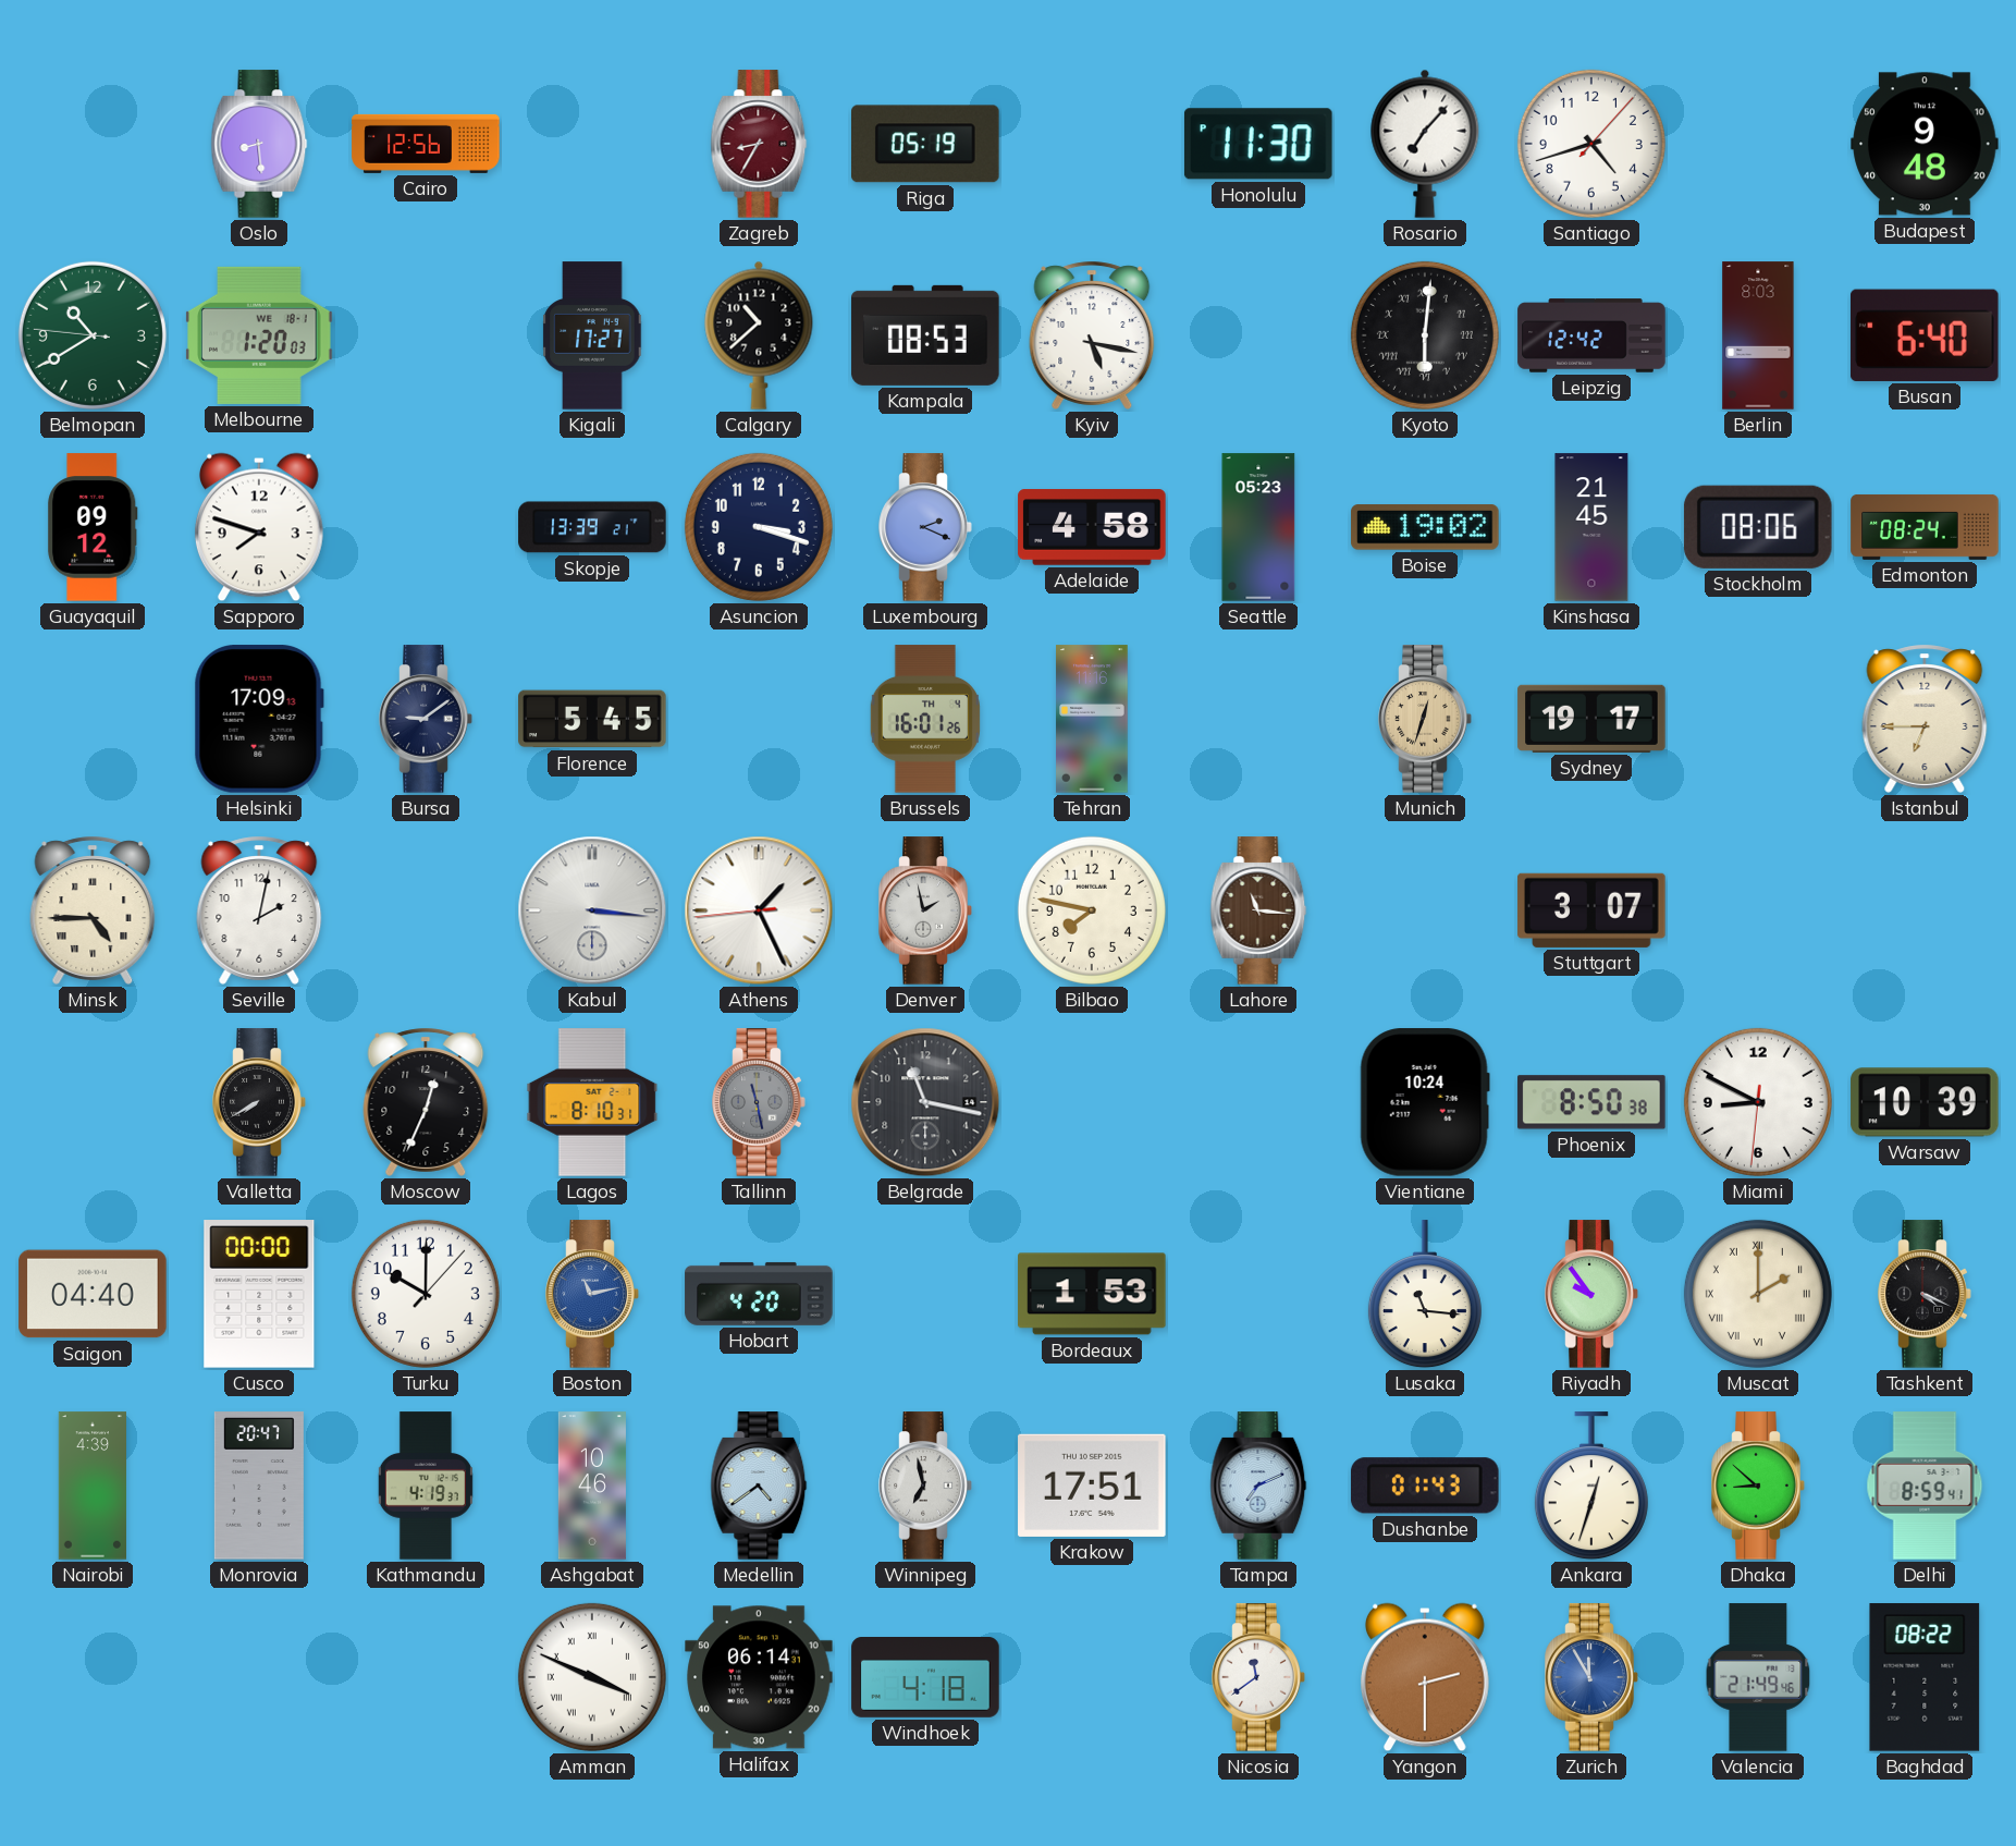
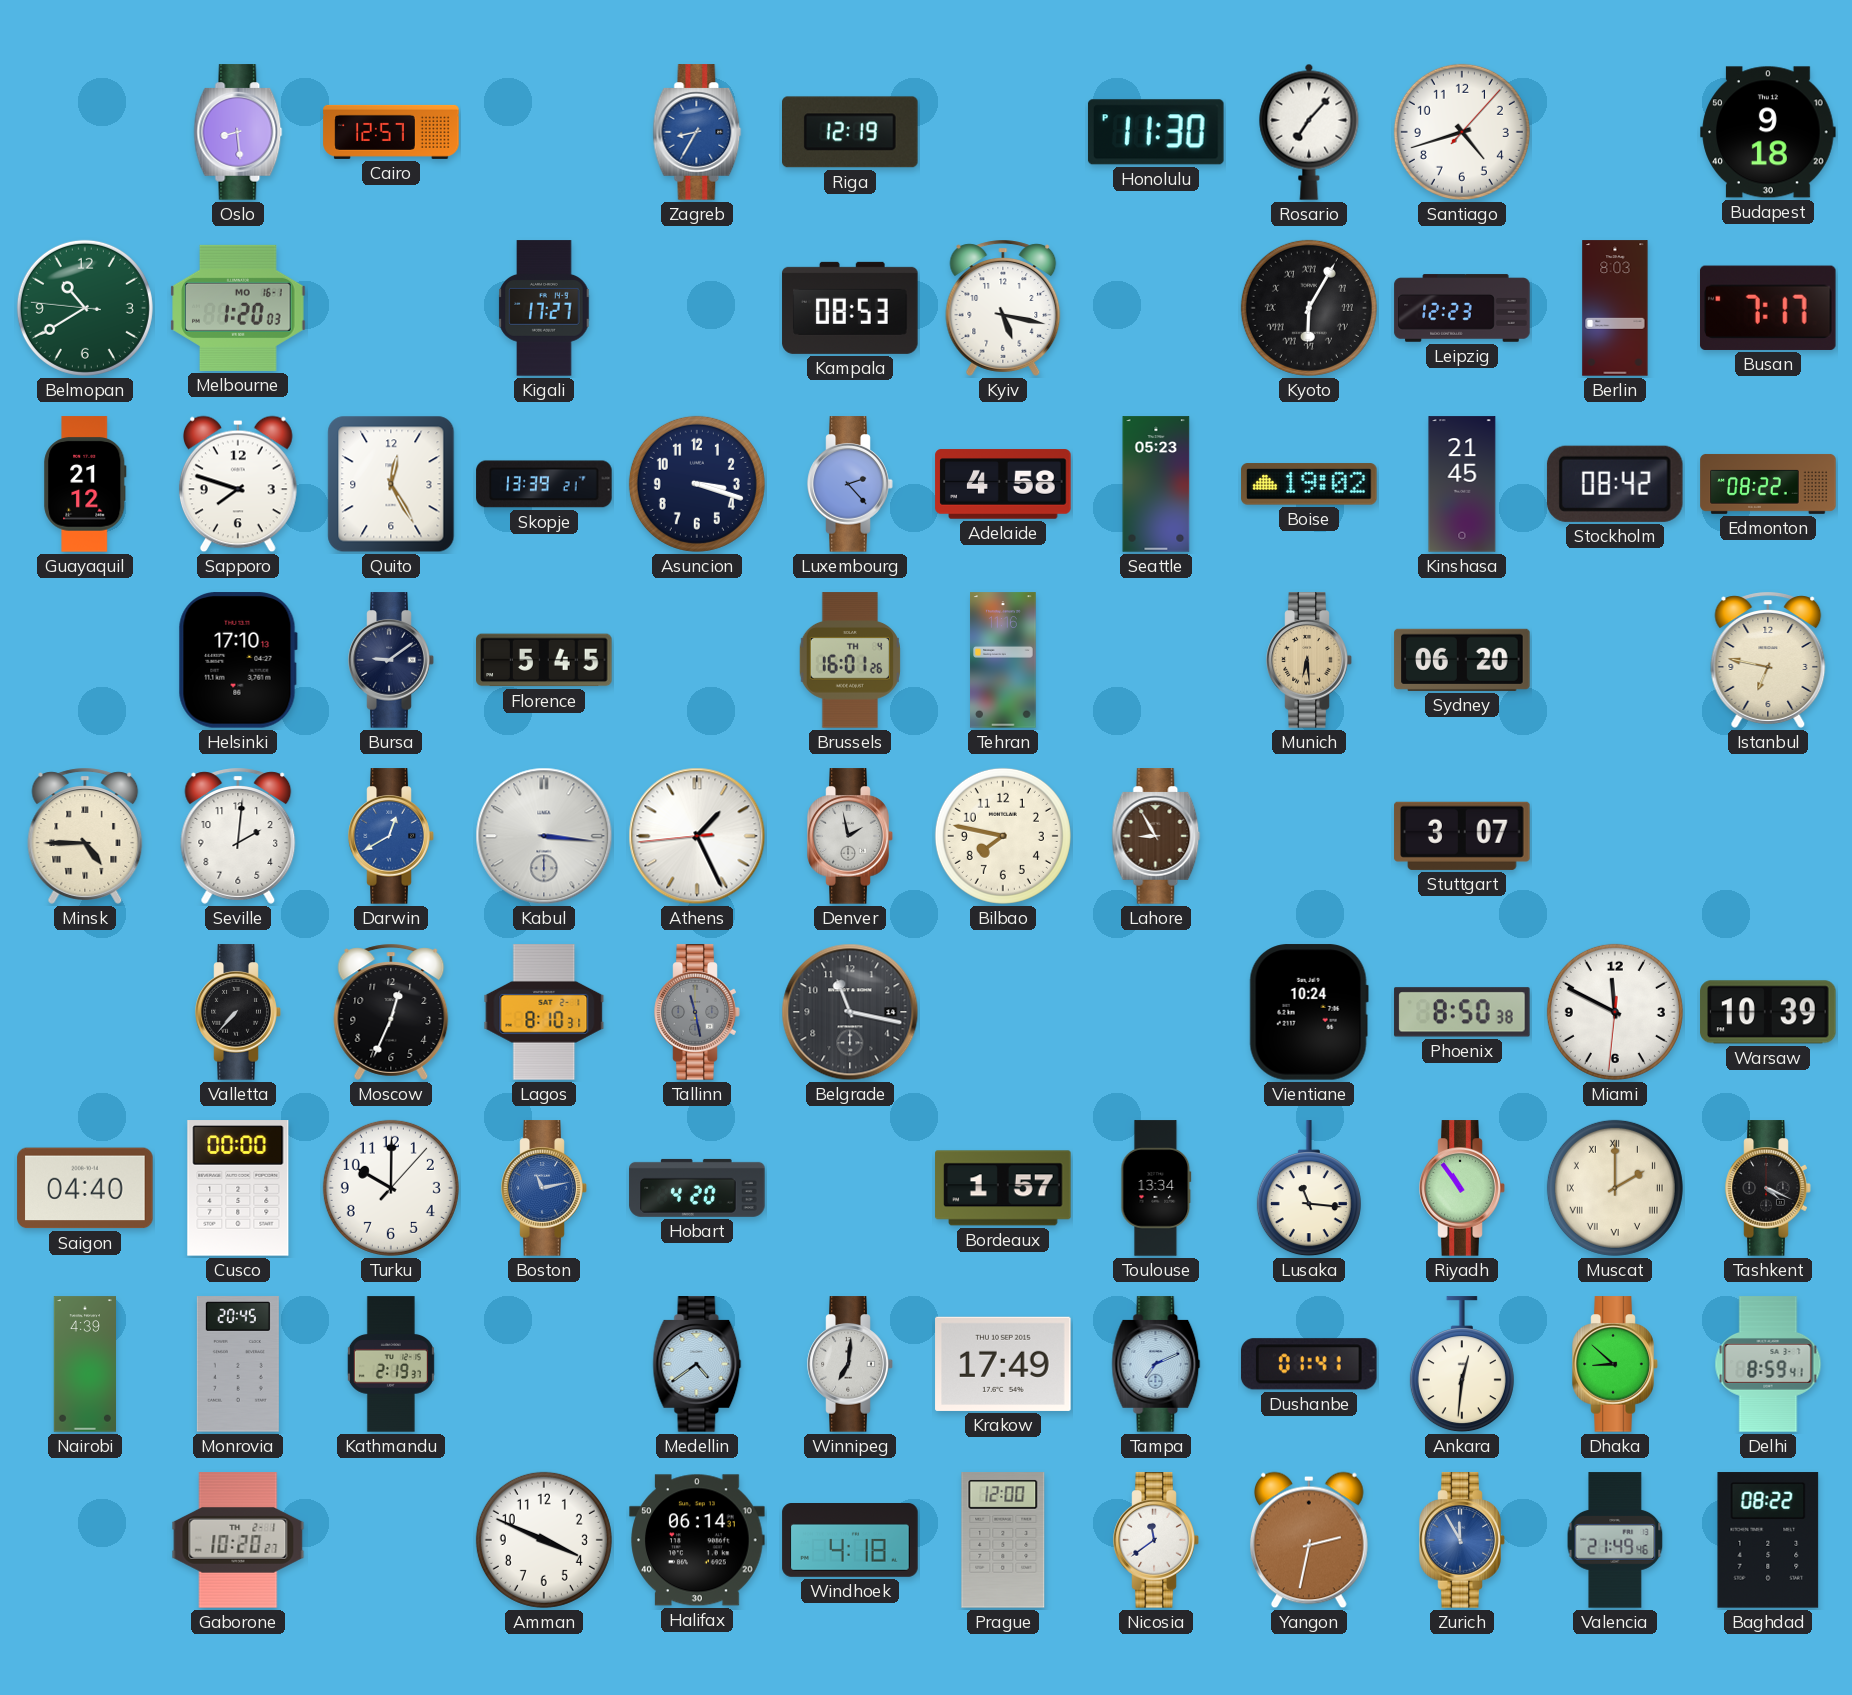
Cairo: 12:56 -> 12:57
Zagreb dial: burgundy -> blue
Riga: 05:19 -> 12:19
Budapest: 9:48 -> 9:18
Melbourne date: WE 18-1 -> MO 16-1
Calgary: 10:38 -> none
Kyoto: 6:01 -> 6:05
Leipzig: 12:42 -> 12:23
Busan: 6:40 -> 7:17
Guayaquil: 09:12 -> 21:12
Quito: none -> 12:25
Luxembourg: 2:19 -> 2:23
Stockholm: 08:06 -> 08:42
Edmonton: 08:24 -> 08:22
Helsinki: 17:09 -> 17:10
Munich: 12:33 -> 6:29
Sydney: 19:17 -> 06:20
Istanbul: 6:45 -> 6:47
Seville: 2:02 -> 2:01
Darwin: none -> 12:40
Lahore: 11:16 -> 8:55
Valletta: 7:40 -> 7:37
Miami: 8:49 -> 11:49
Bordeaux: 1:53 -> 1:57
Toulouse: none -> 13:34
Riyadh: 9:54 -> 10:54
Monrovia: 20:47 -> 20:45
Kathmandu: 4:19 -> 2:19
Ashgabat: 10:46 -> none
Winnipeg: 6:58 -> 7:01
Krakow: 17:51 -> 17:49
Dushanbe: 01:43 -> 01:41
Ankara: 12:33 -> 12:31
Gaborone: none -> 10:20
Amman numerals: Roman -> Arabic
Prague: none -> 12:00
Yangon: 2:30 -> 2:32
